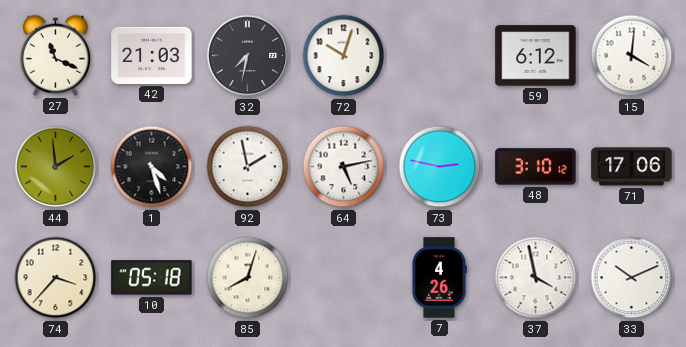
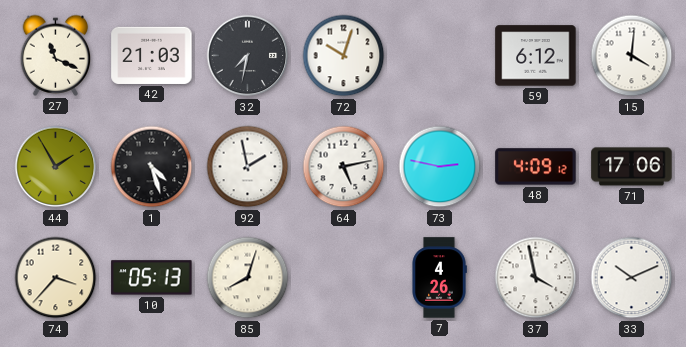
44: 1:59 -> 1:55
48: 3:10 -> 4:09
10: 05:18 -> 05:13
